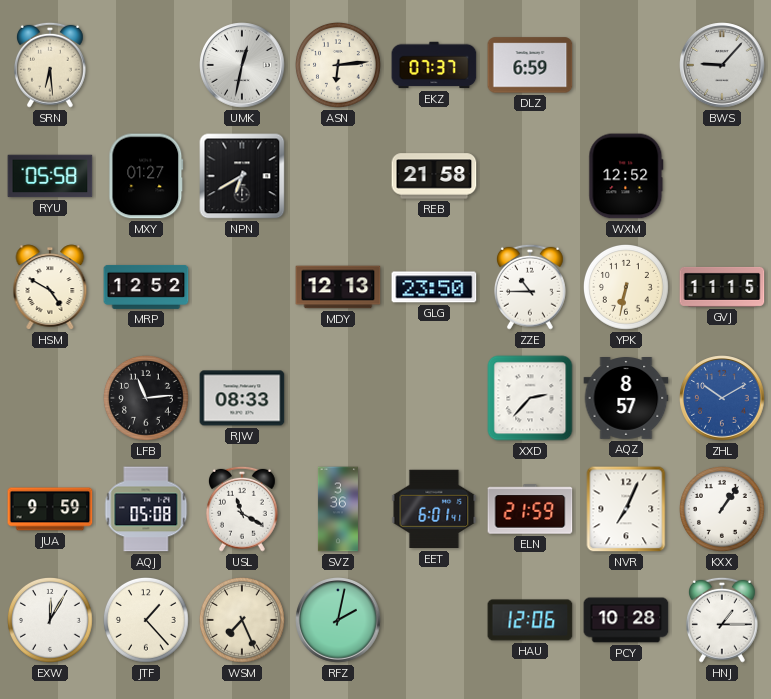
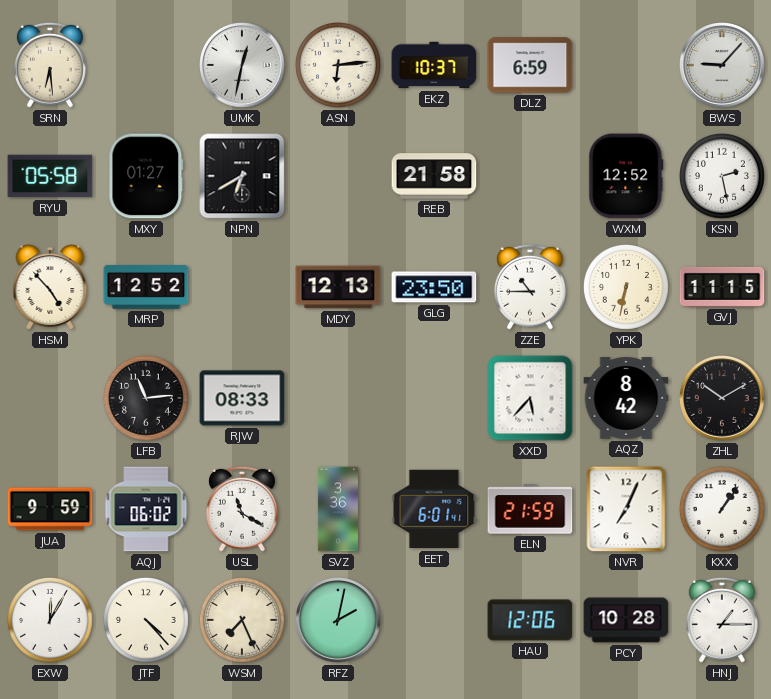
EKZ: 07:37 -> 10:37
KSN: none -> 2:28
HSM: 4:50 -> 4:53
XXD: 2:37 -> 5:37
AQZ: 8:57 -> 8:42
ZHL dial: blue -> black
AQJ: 05:08 -> 06:02
JTF: 1:23 -> 4:23
